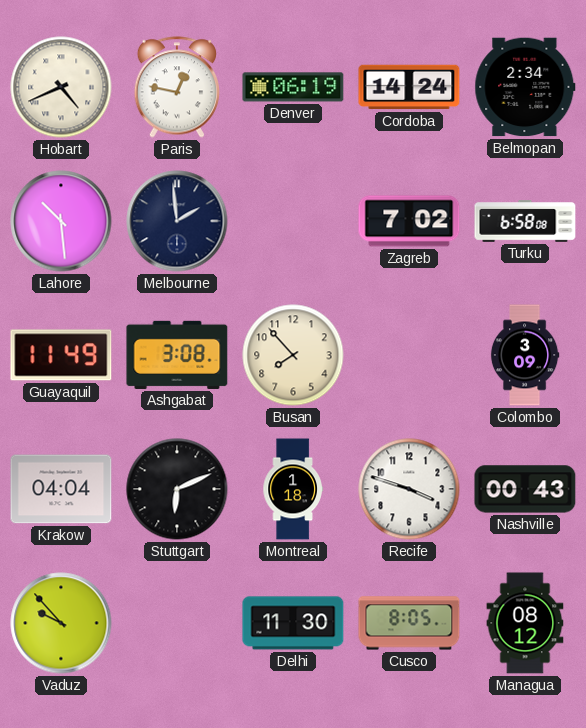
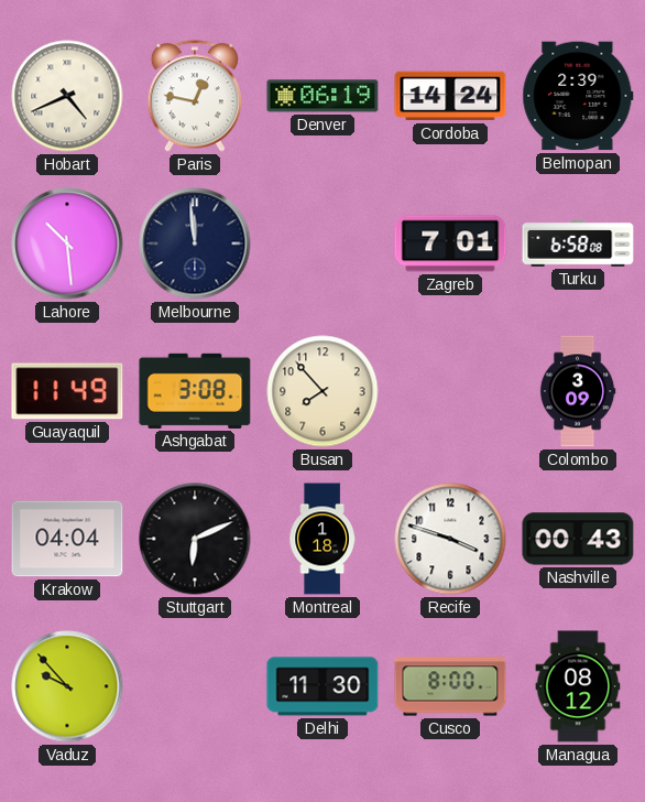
Belmopan: 2:34 -> 2:39
Melbourne: 1:59 -> 11:59
Zagreb: 7:02 -> 7:01
Cusco: 8:05 -> 8:00
